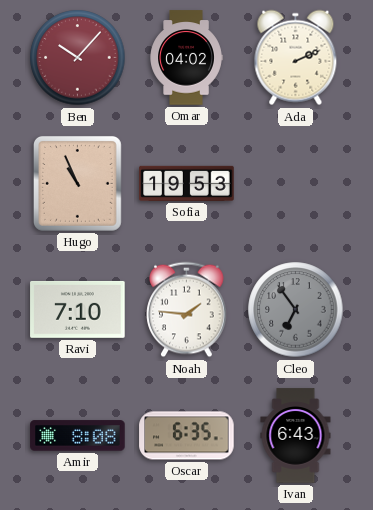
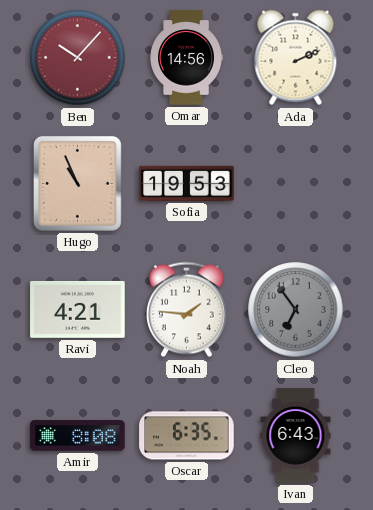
Omar: 04:02 -> 14:56
Ravi: 7:10 -> 4:21
